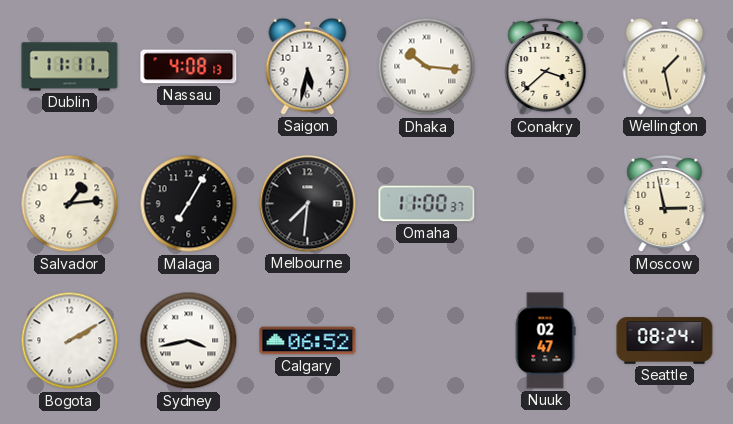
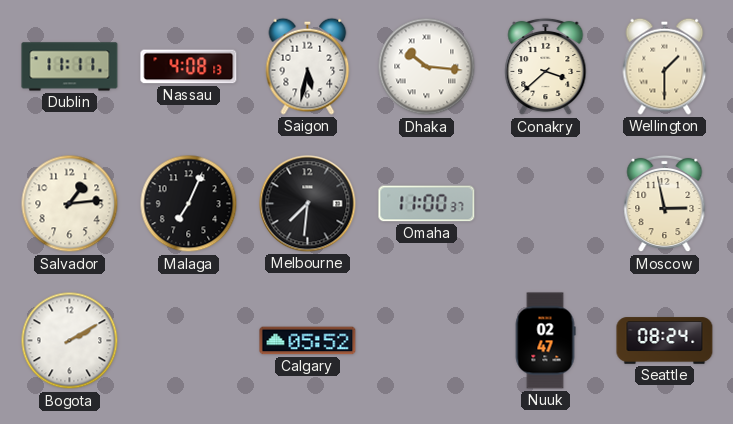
Wellington: 1:28 -> 1:30
Malaga: 7:05 -> 7:04
Sydney: 3:43 -> none
Calgary: 06:52 -> 05:52
